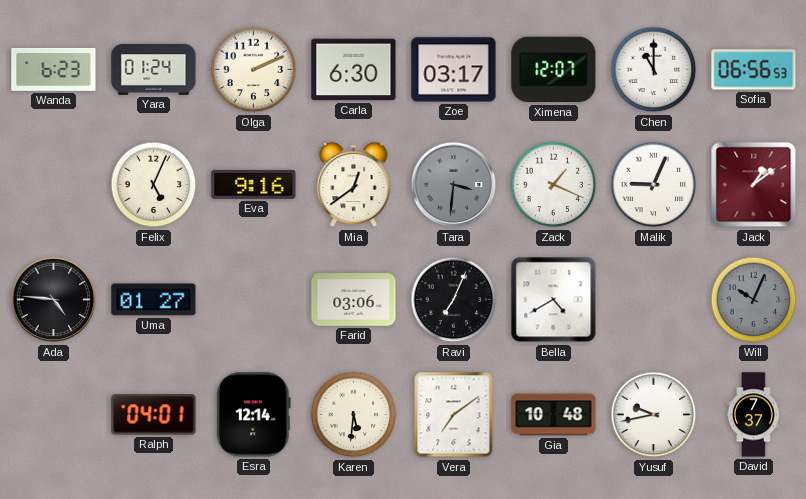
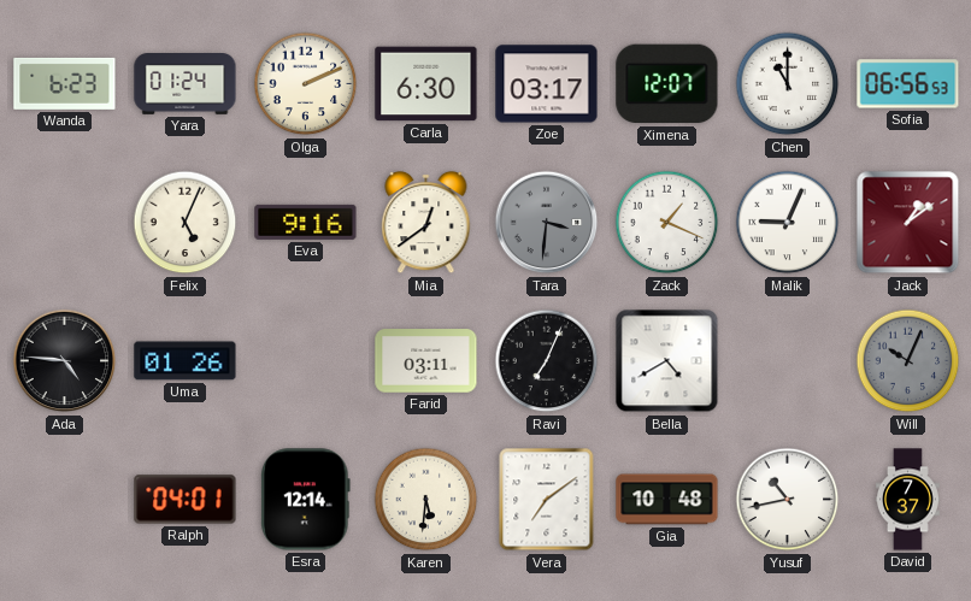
Uma: 01:27 -> 01:26
Farid: 03:06 -> 03:11
Yusuf: 9:43 -> 10:43
